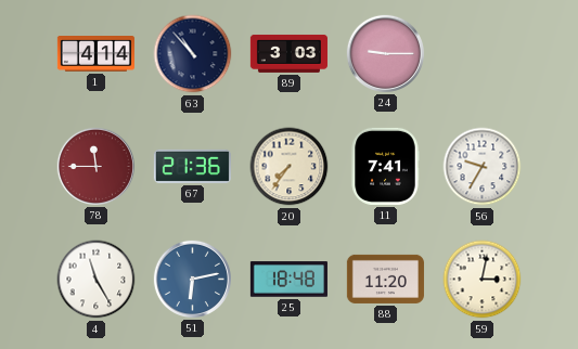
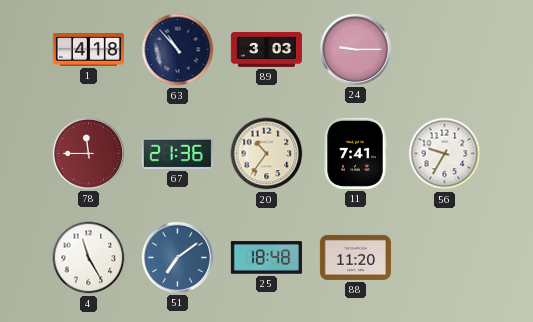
1: 4:14 -> 4:18
20: 7:36 -> 10:36
51: 6:13 -> 7:09
59: 3:02 -> none
